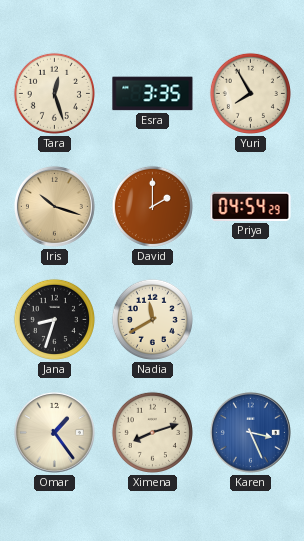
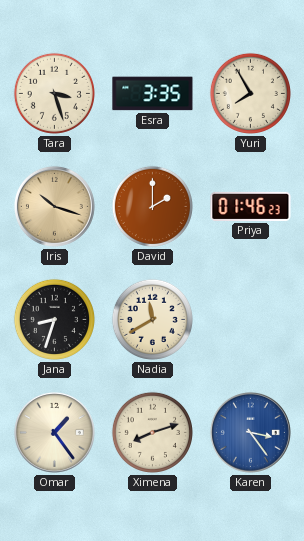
Tara: 12:27 -> 3:27
Priya: 04:54 -> 01:46
Karen: 3:26 -> 3:24
